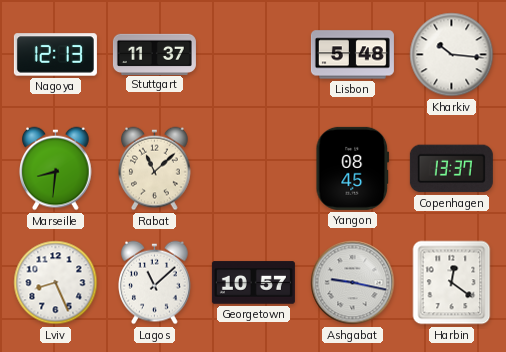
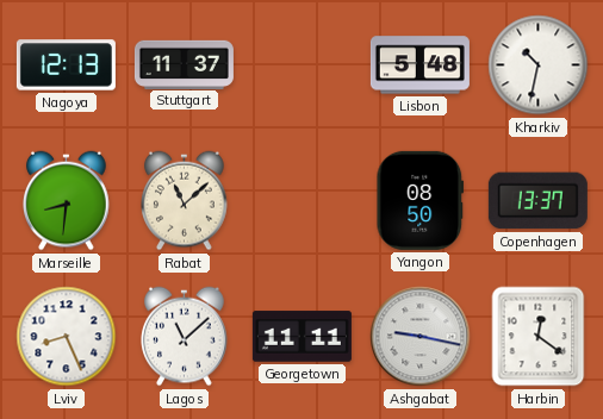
Kharkiv: 10:16 -> 10:32
Yangon: 08:45 -> 08:50
Georgetown: 10:57 -> 11:11
